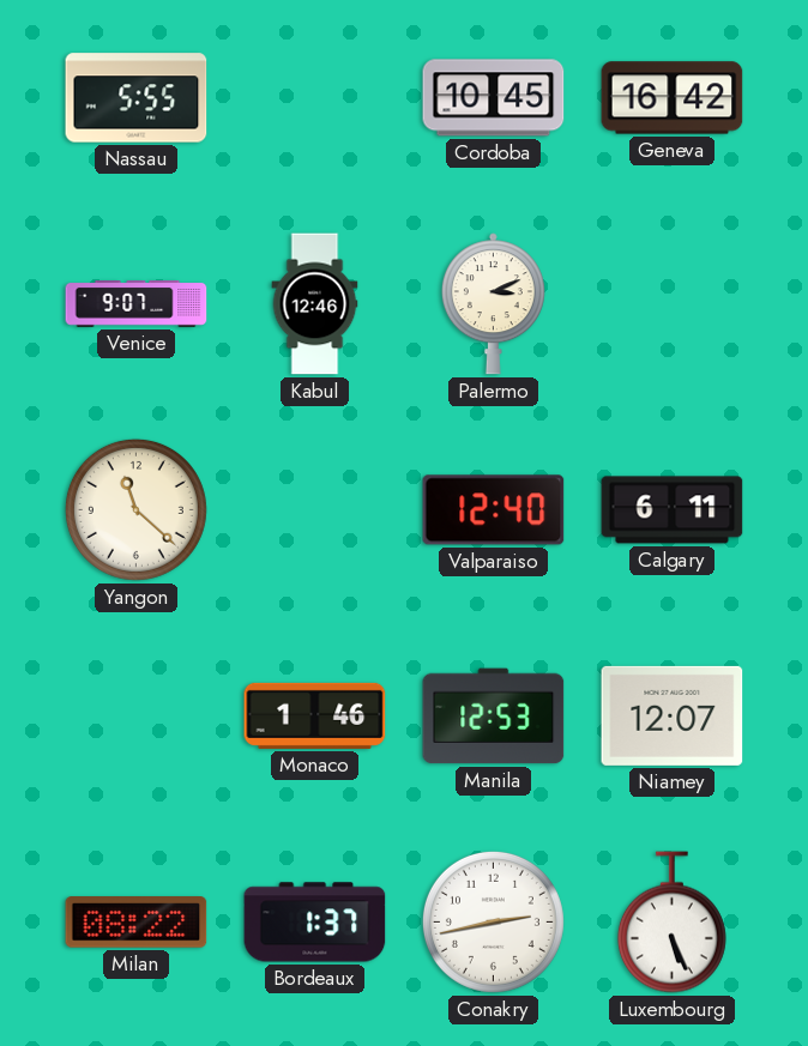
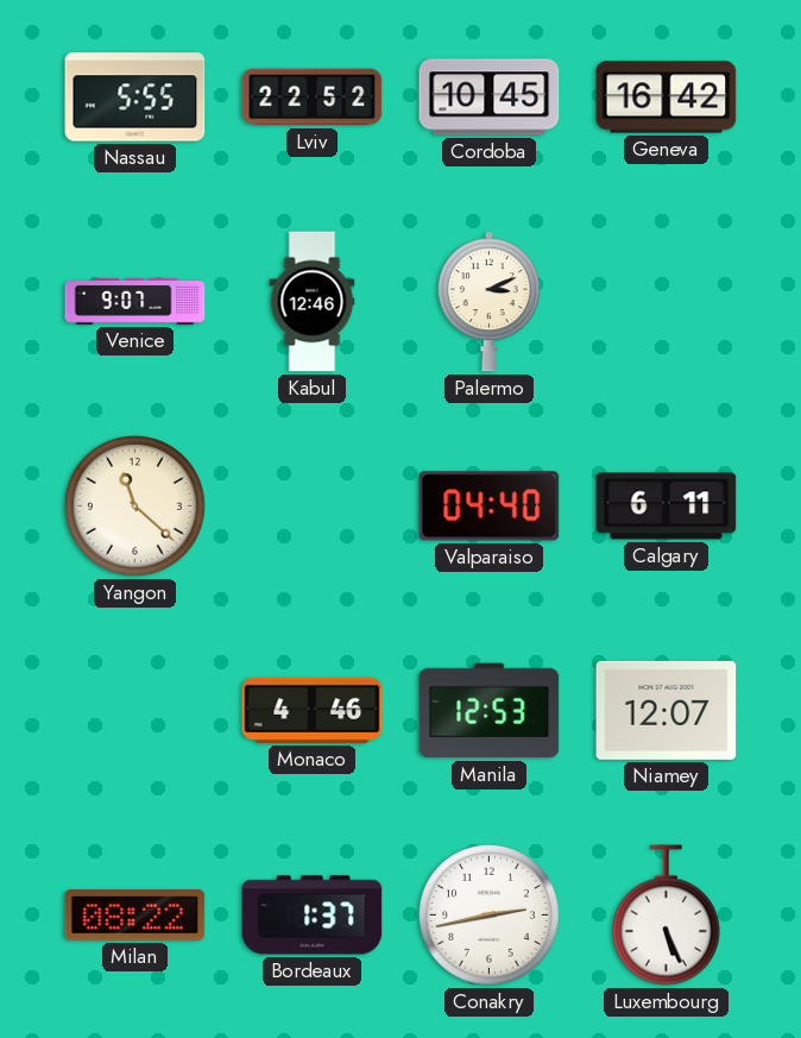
Lviv: none -> 22:52
Valparaiso: 12:40 -> 04:40
Monaco: 1:46 -> 4:46
